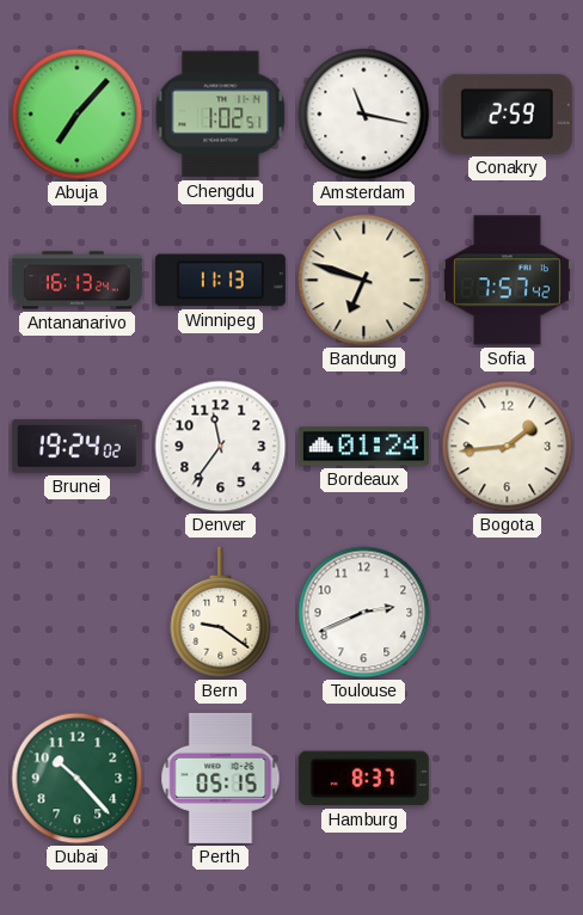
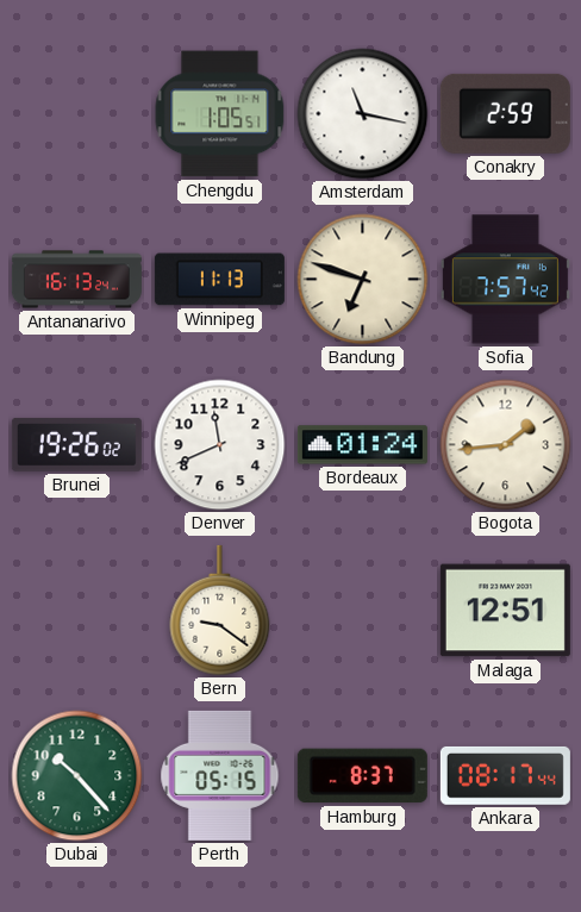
Abuja: 7:07 -> none
Chengdu: 1:02 -> 1:05
Brunei: 19:24 -> 19:26
Denver: 11:36 -> 11:41
Toulouse: 2:41 -> none
Malaga: none -> 12:51
Ankara: none -> 08:17
